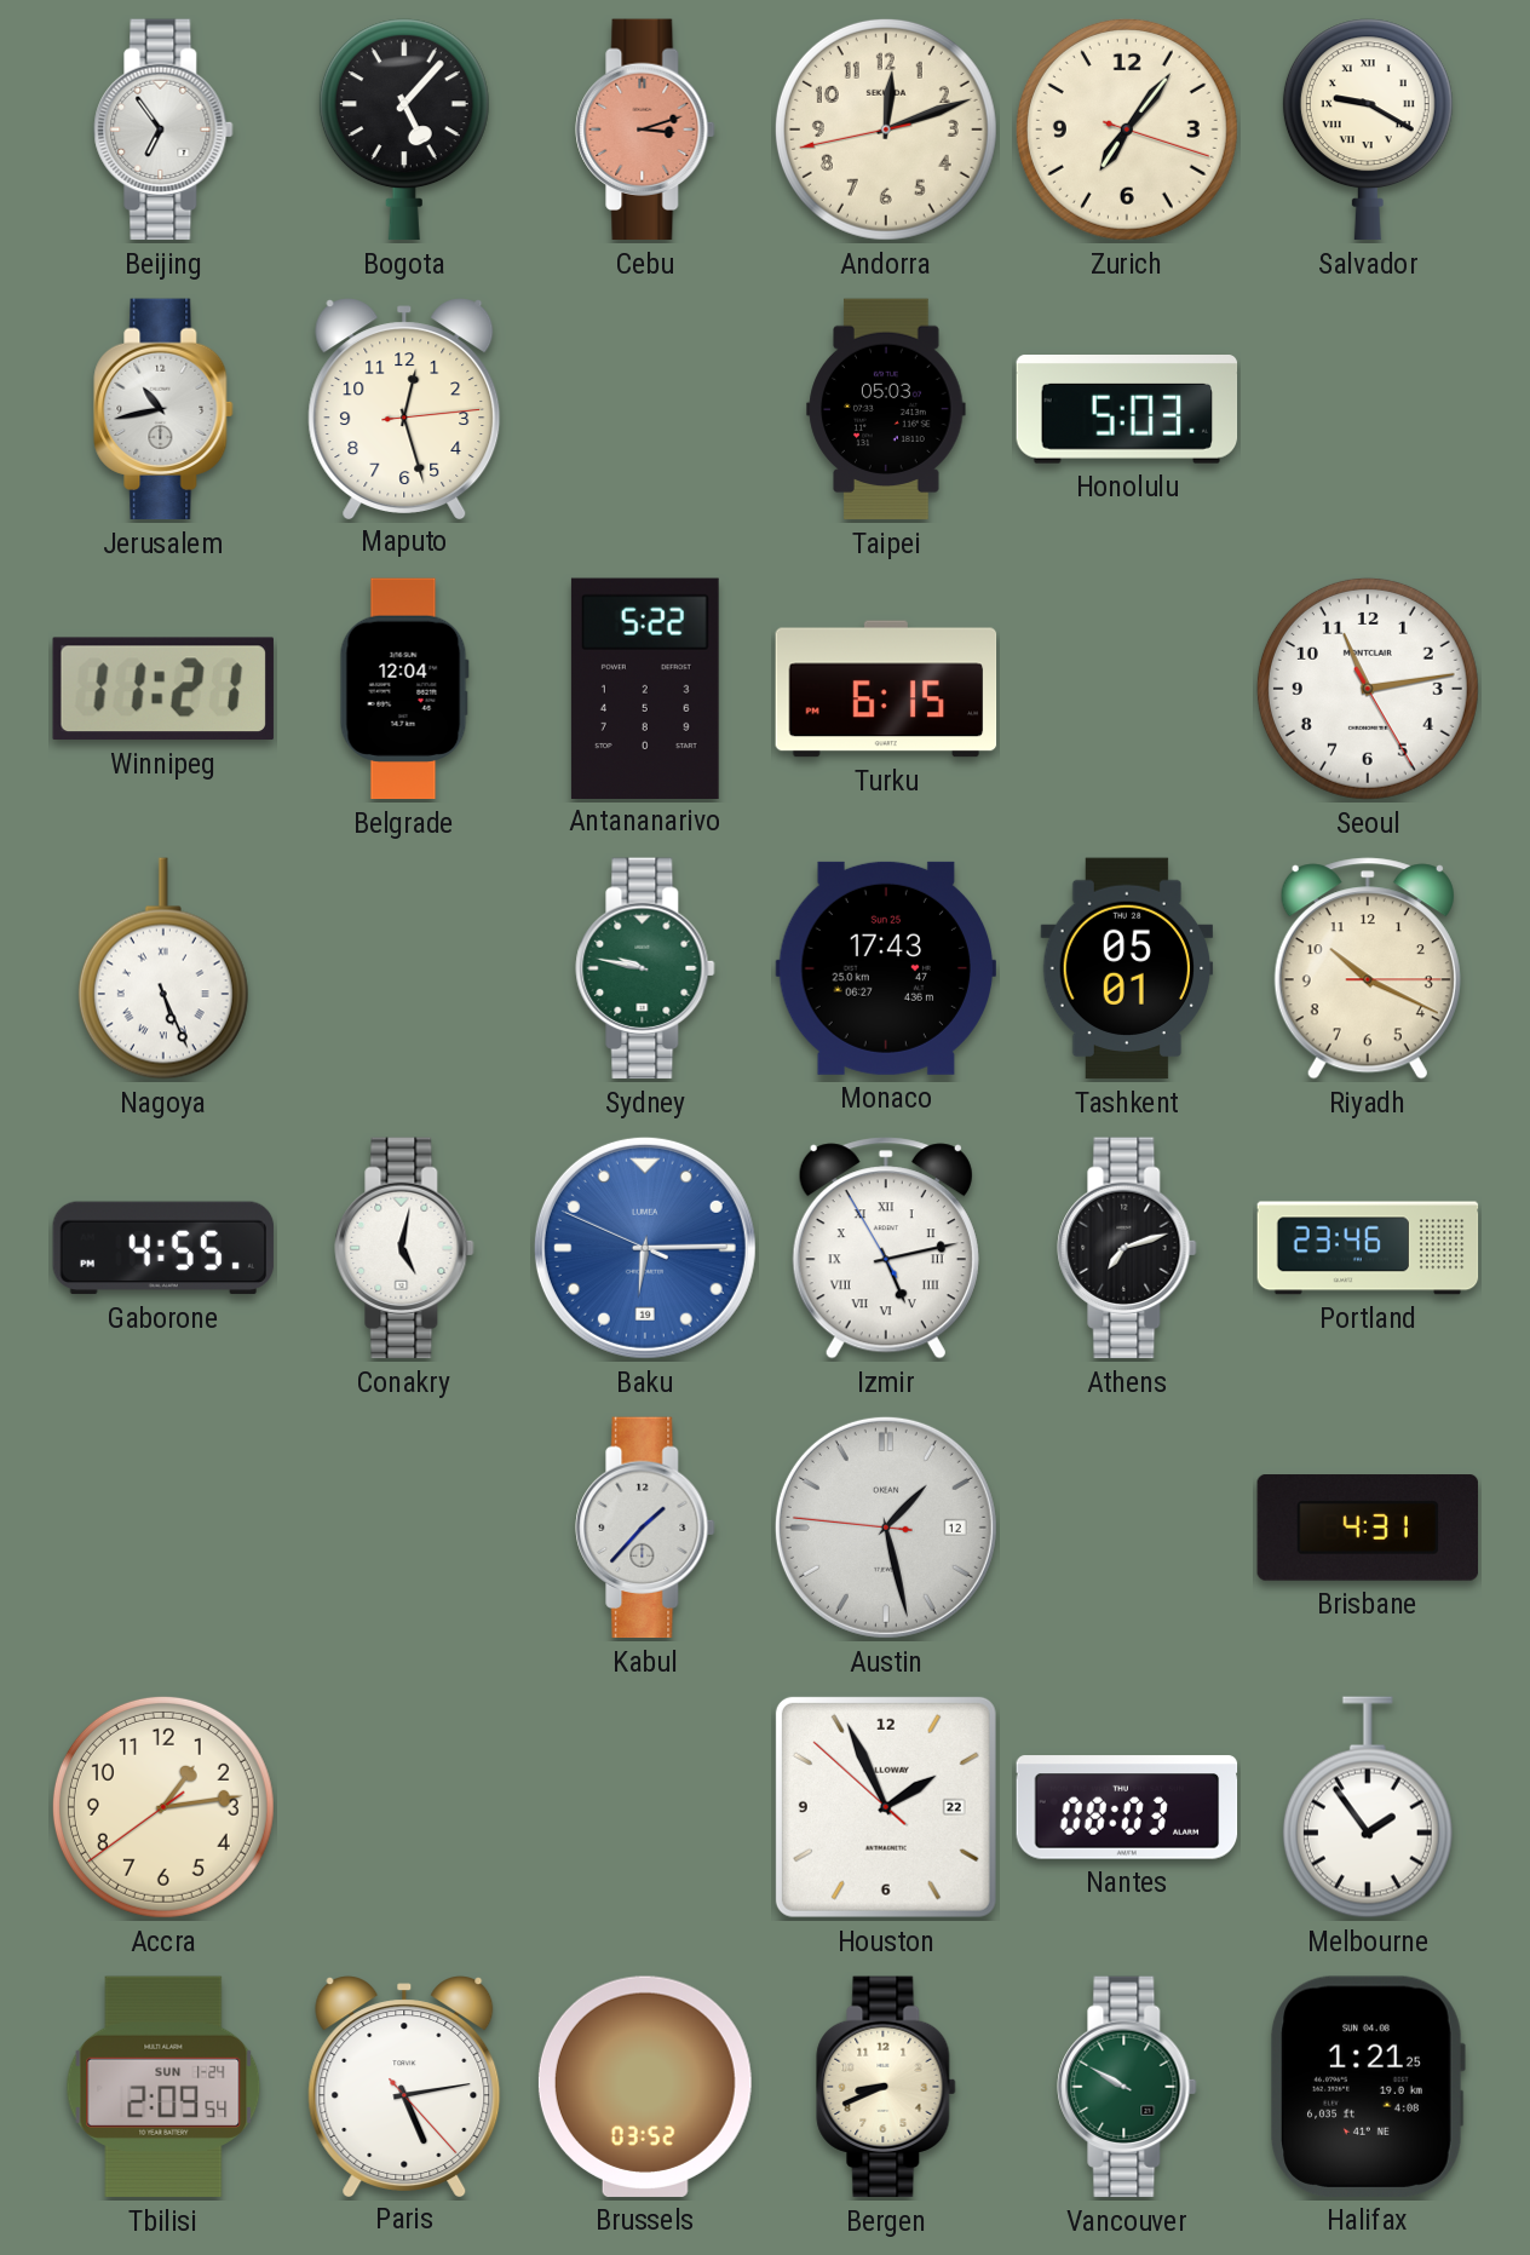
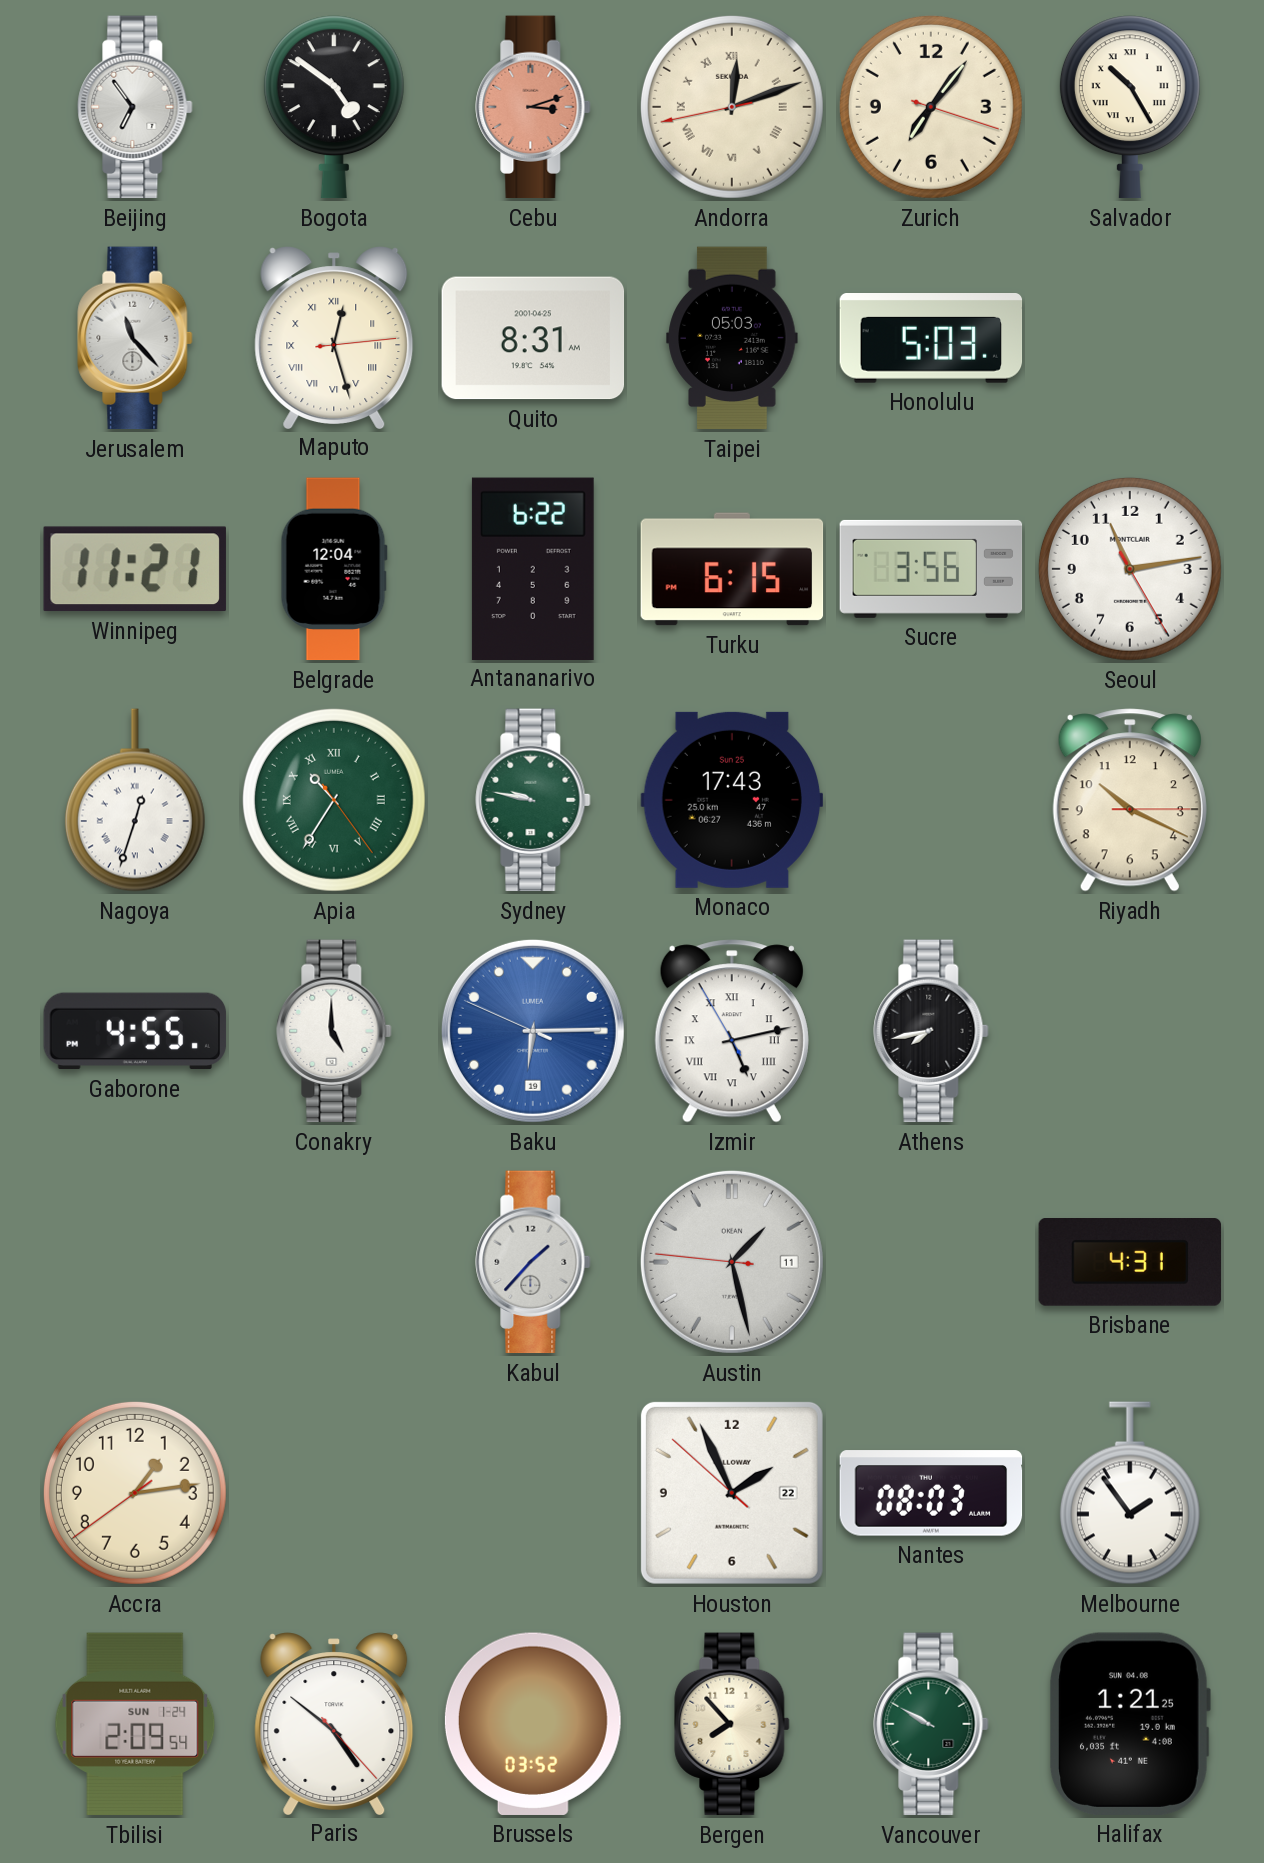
Bogota: 5:07 -> 4:51
Andorra numerals: Arabic -> Roman
Salvador: 9:20 -> 10:25
Jerusalem: 10:43 -> 11:23
Maputo numerals: Arabic -> Roman
Quito: none -> 8:31
Antananarivo: 5:22 -> 6:22
Sucre: none -> 3:56
Nagoya: 5:26 -> 12:33
Apia: none -> 10:35
Tashkent: 05:01 -> none
Conakry: 5:02 -> 5:00
Athens: 7:12 -> 7:43
Portland: 23:46 -> none
Austin date: 12 -> 11
Paris: 5:13 -> 4:51
Bergen: 8:41 -> 7:53
